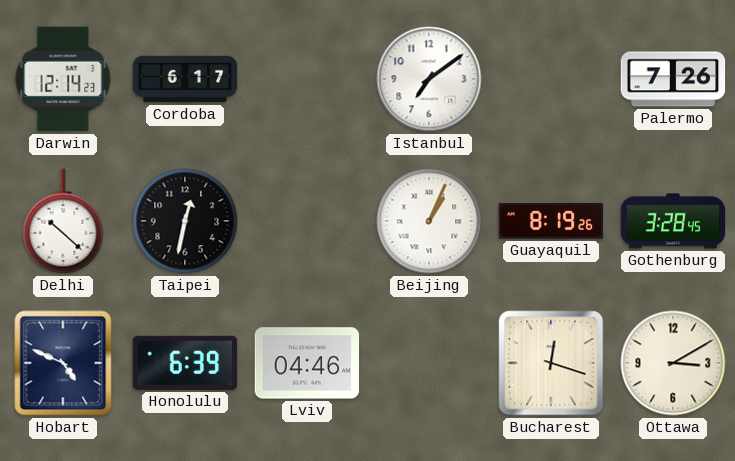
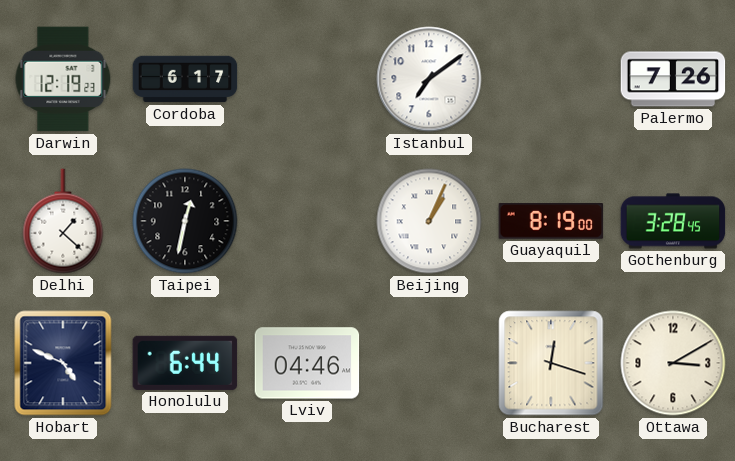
Darwin: 12:14 -> 12:19
Delhi: 10:22 -> 1:22
Guayaquil: 8:19:26 -> 8:19:00
Honolulu: 6:39 -> 6:44
